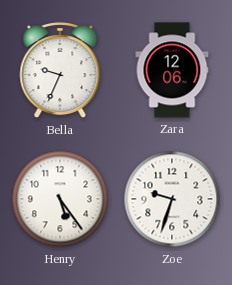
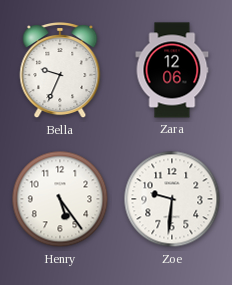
Zoe: 9:33 -> 9:31
